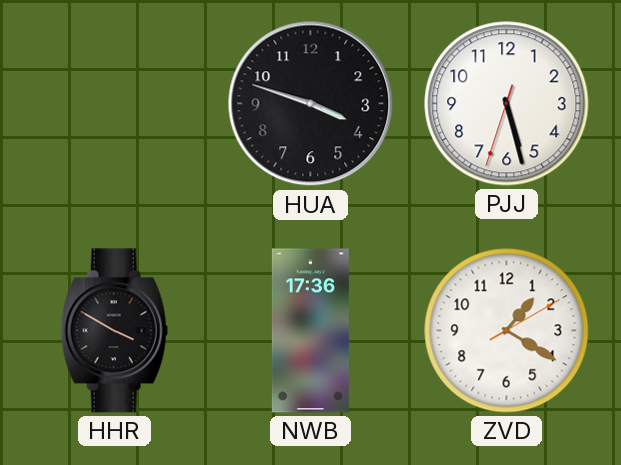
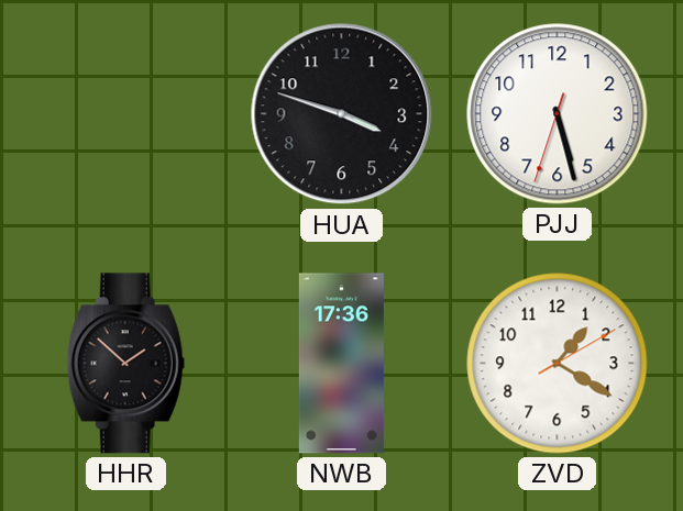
HHR: 3:50 -> 1:52
